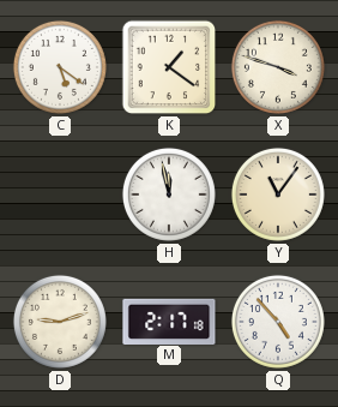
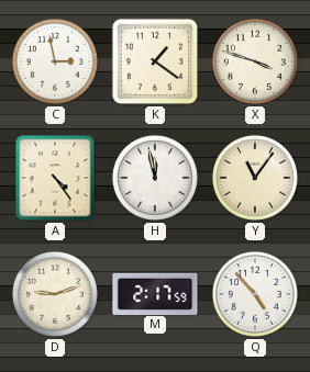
C: 5:21 -> 2:58
A: none -> 4:24
M: 2:17:18 -> 2:17:59
